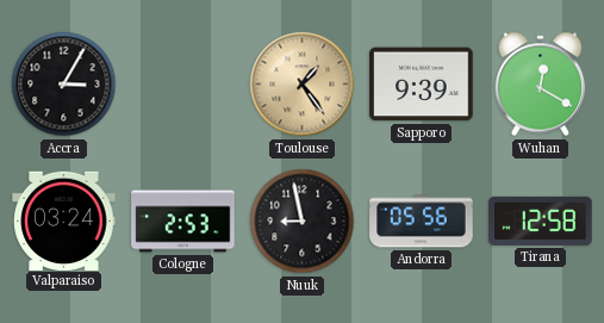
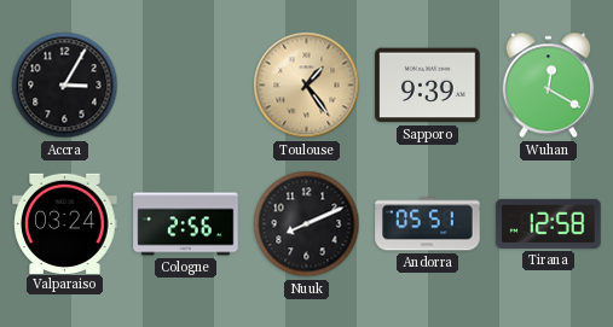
Cologne: 2:53 -> 2:56
Nuuk: 8:58 -> 8:11
Andorra: 05:56 -> 05:51
